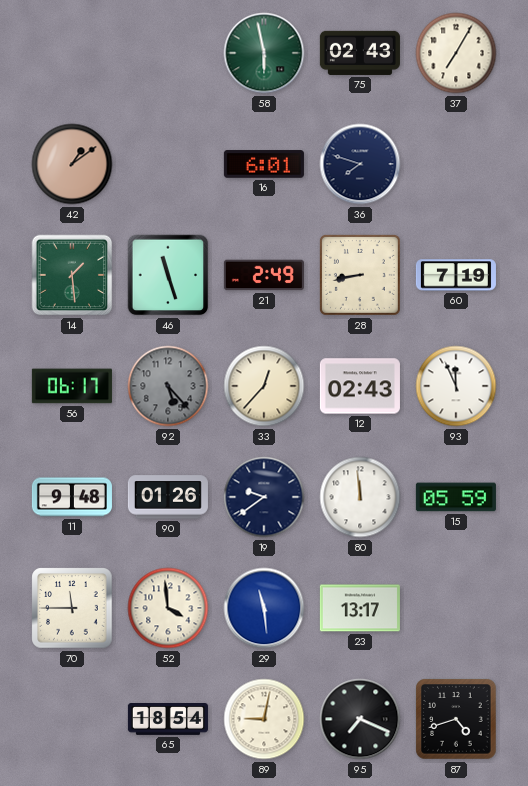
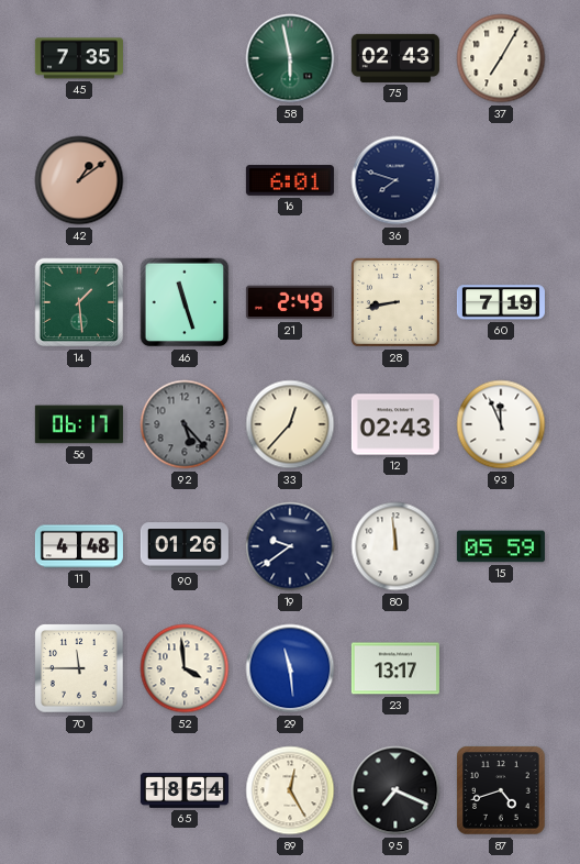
45: none -> 7:35
11: 9:48 -> 4:48
89: 9:02 -> 12:25
